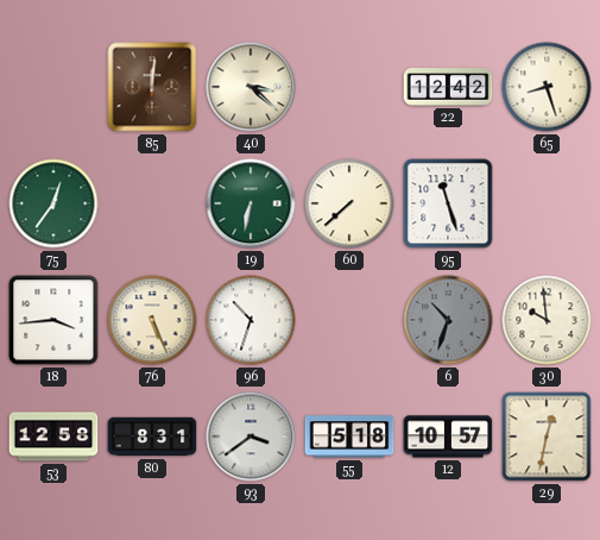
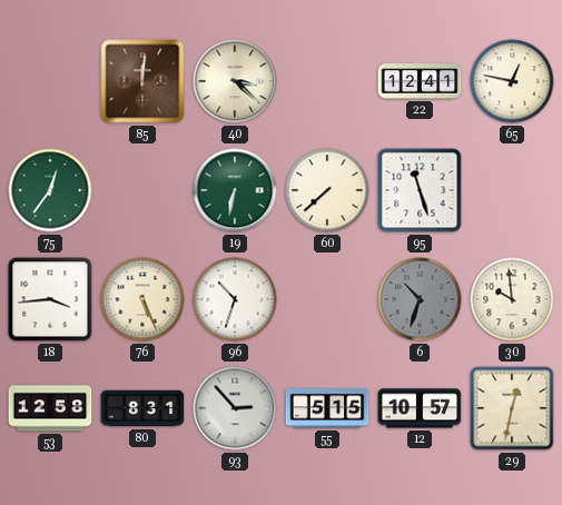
22: 12:42 -> 12:41
65: 8:27 -> 12:47
93: 3:39 -> 2:53
55: 5:18 -> 5:15
